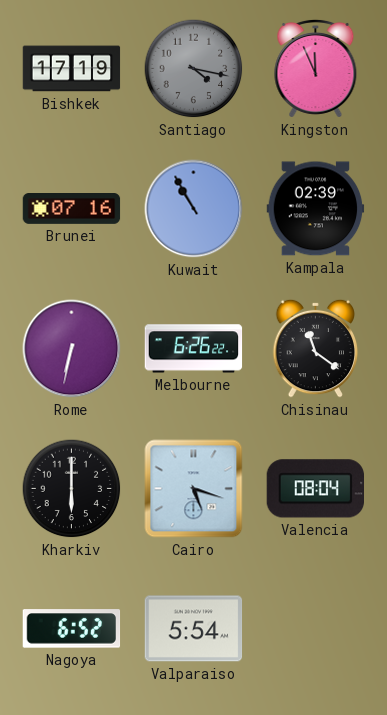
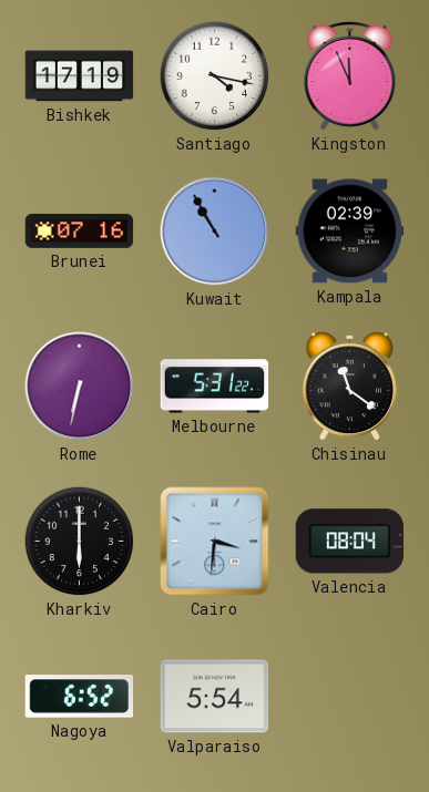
Santiago dial: grey -> white
Melbourne: 6:26 -> 5:31
Cairo: 5:18 -> 3:31
